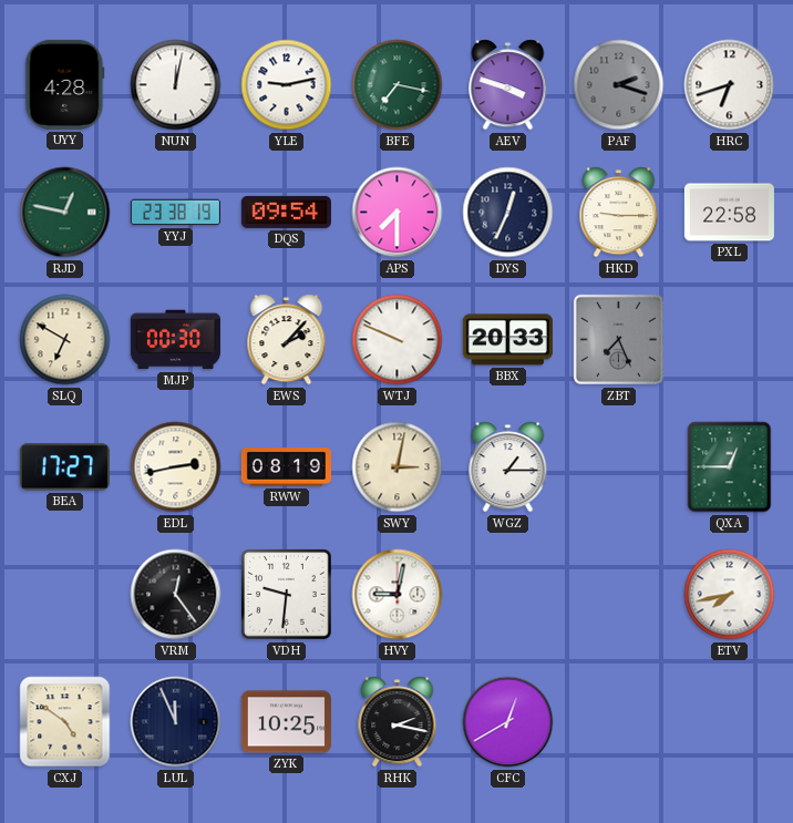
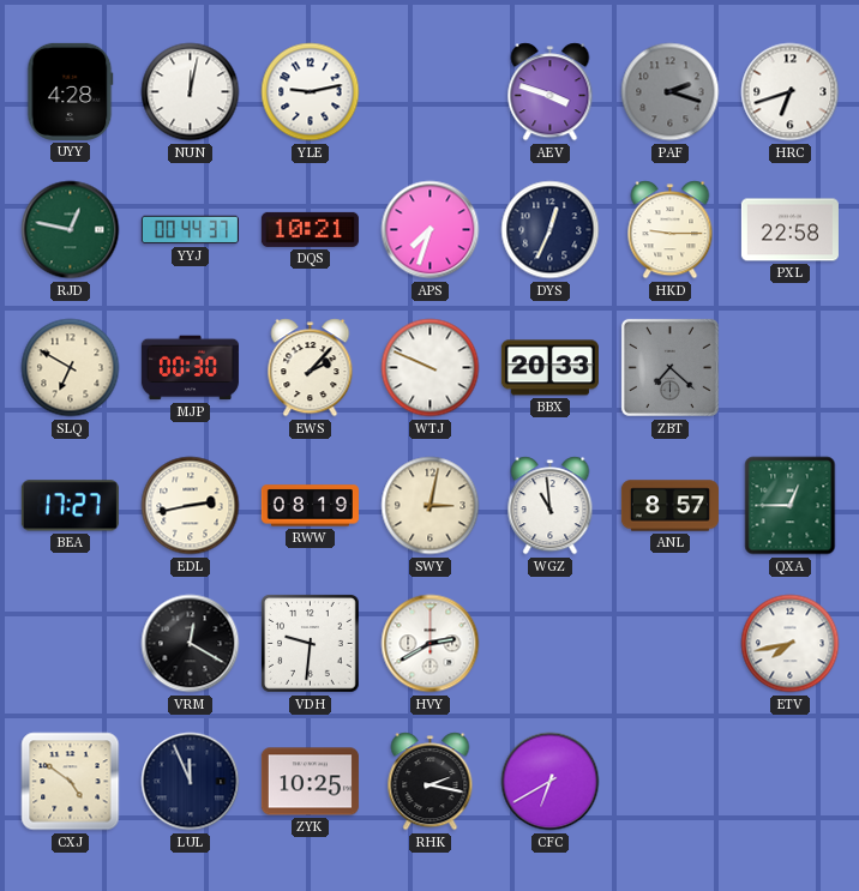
BFE: 7:17 -> none
YYJ: 23:38 -> 00:44
DQS: 09:54 -> 10:21
APS: 7:30 -> 7:33
ZBT: 7:26 -> 7:22
WGZ: 1:15 -> 10:59
ANL: none -> 8:57
VRM: 12:24 -> 12:20
HVY: 9:02 -> 2:40
CFC: 12:40 -> 6:40
